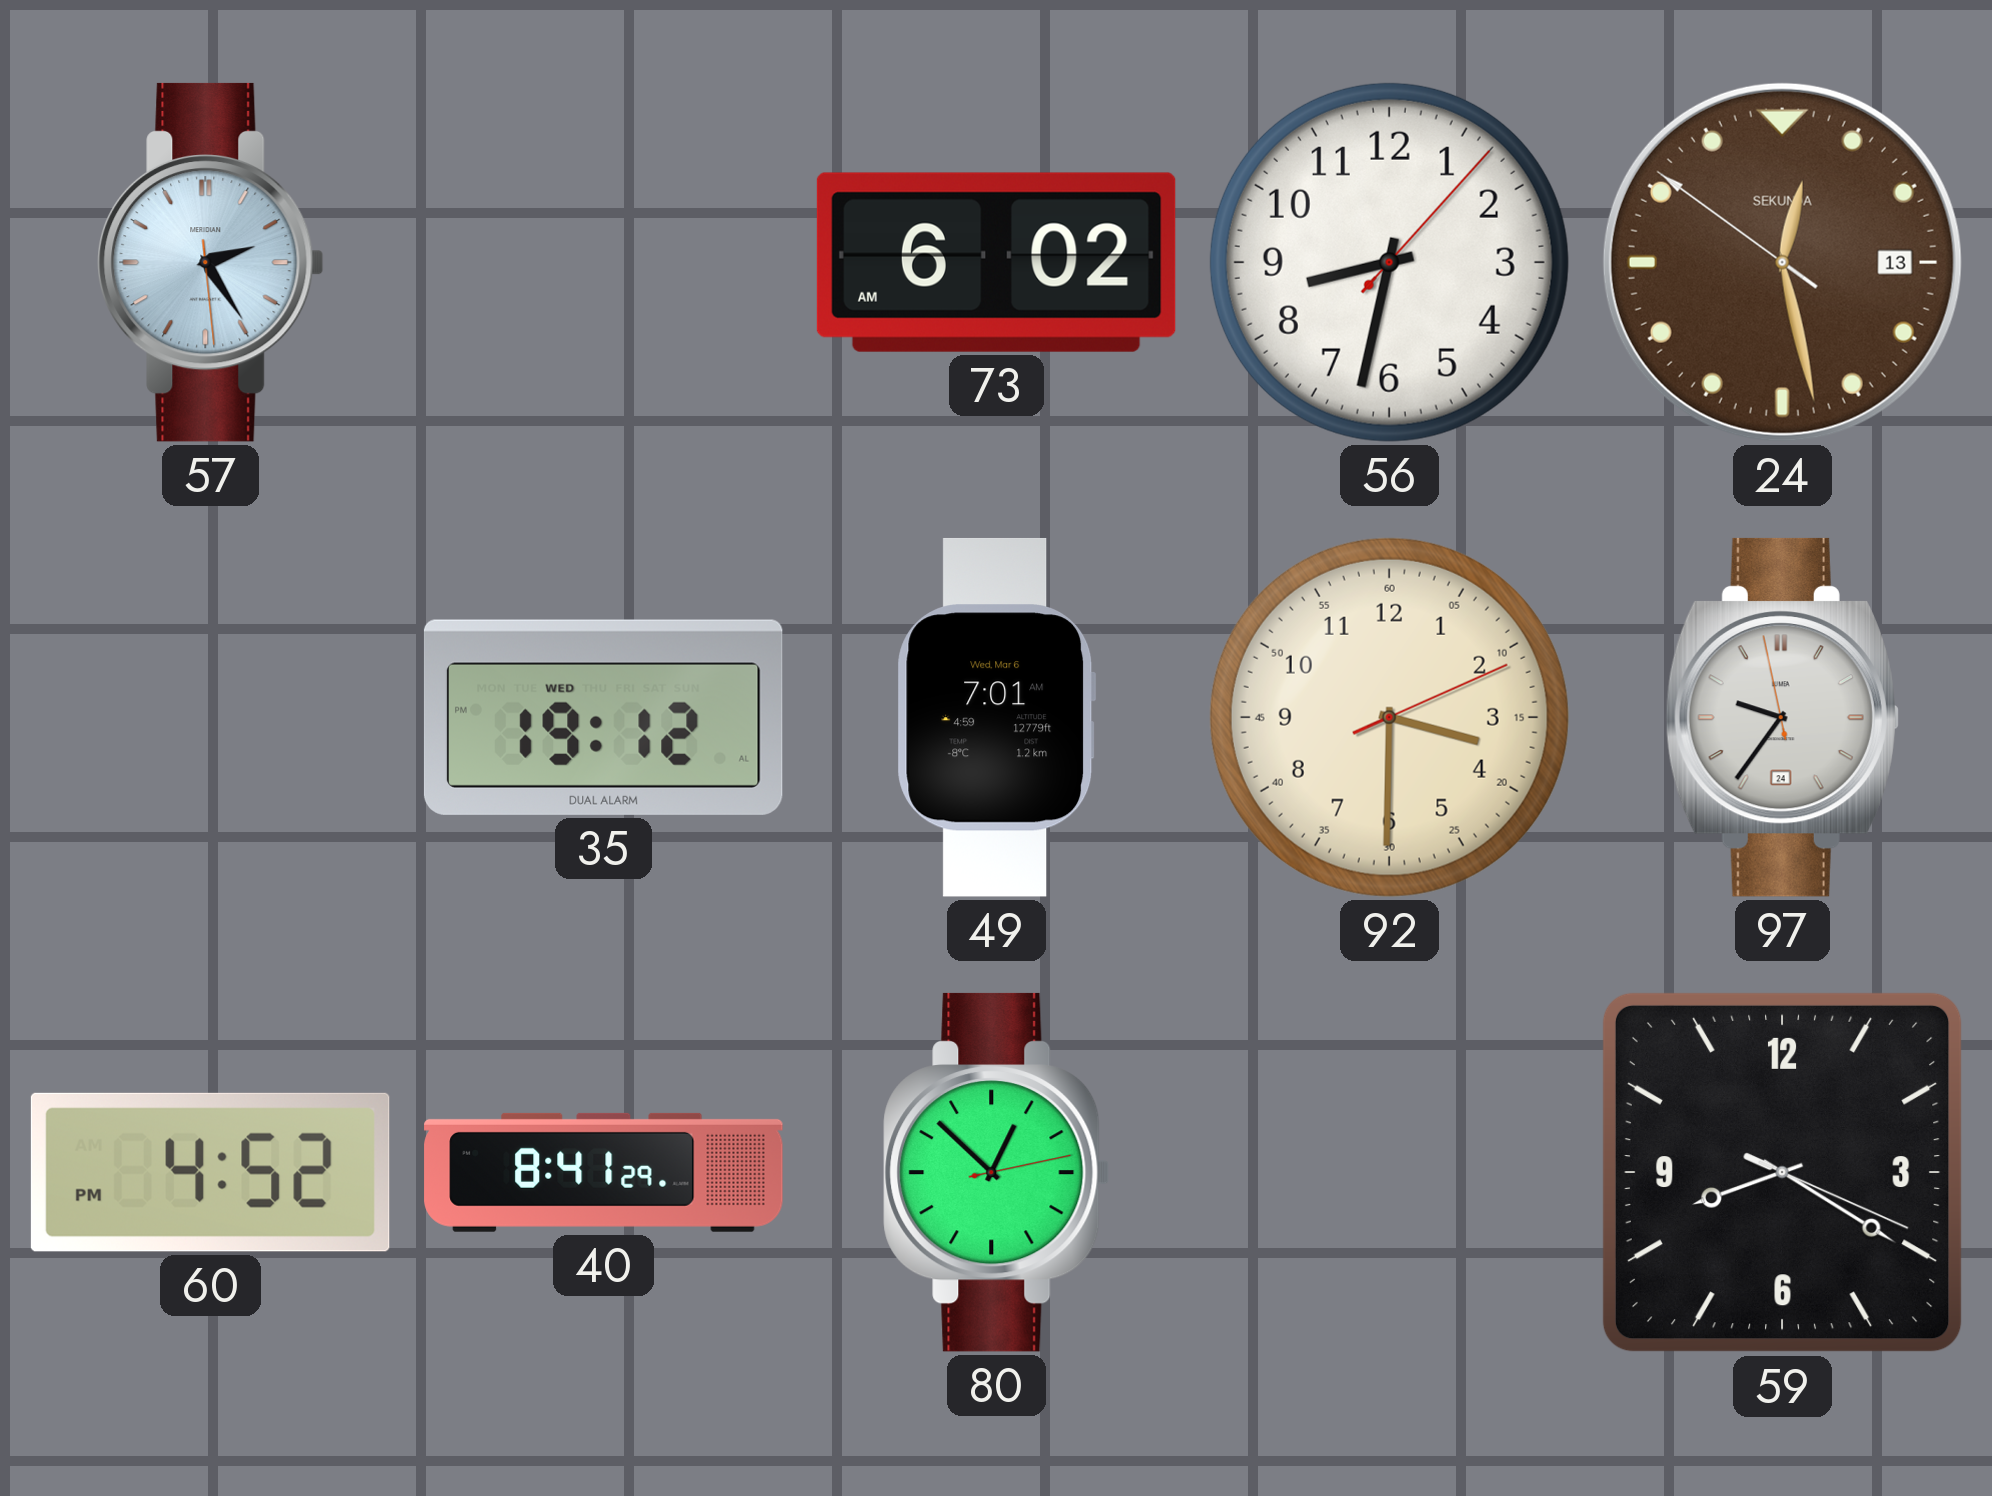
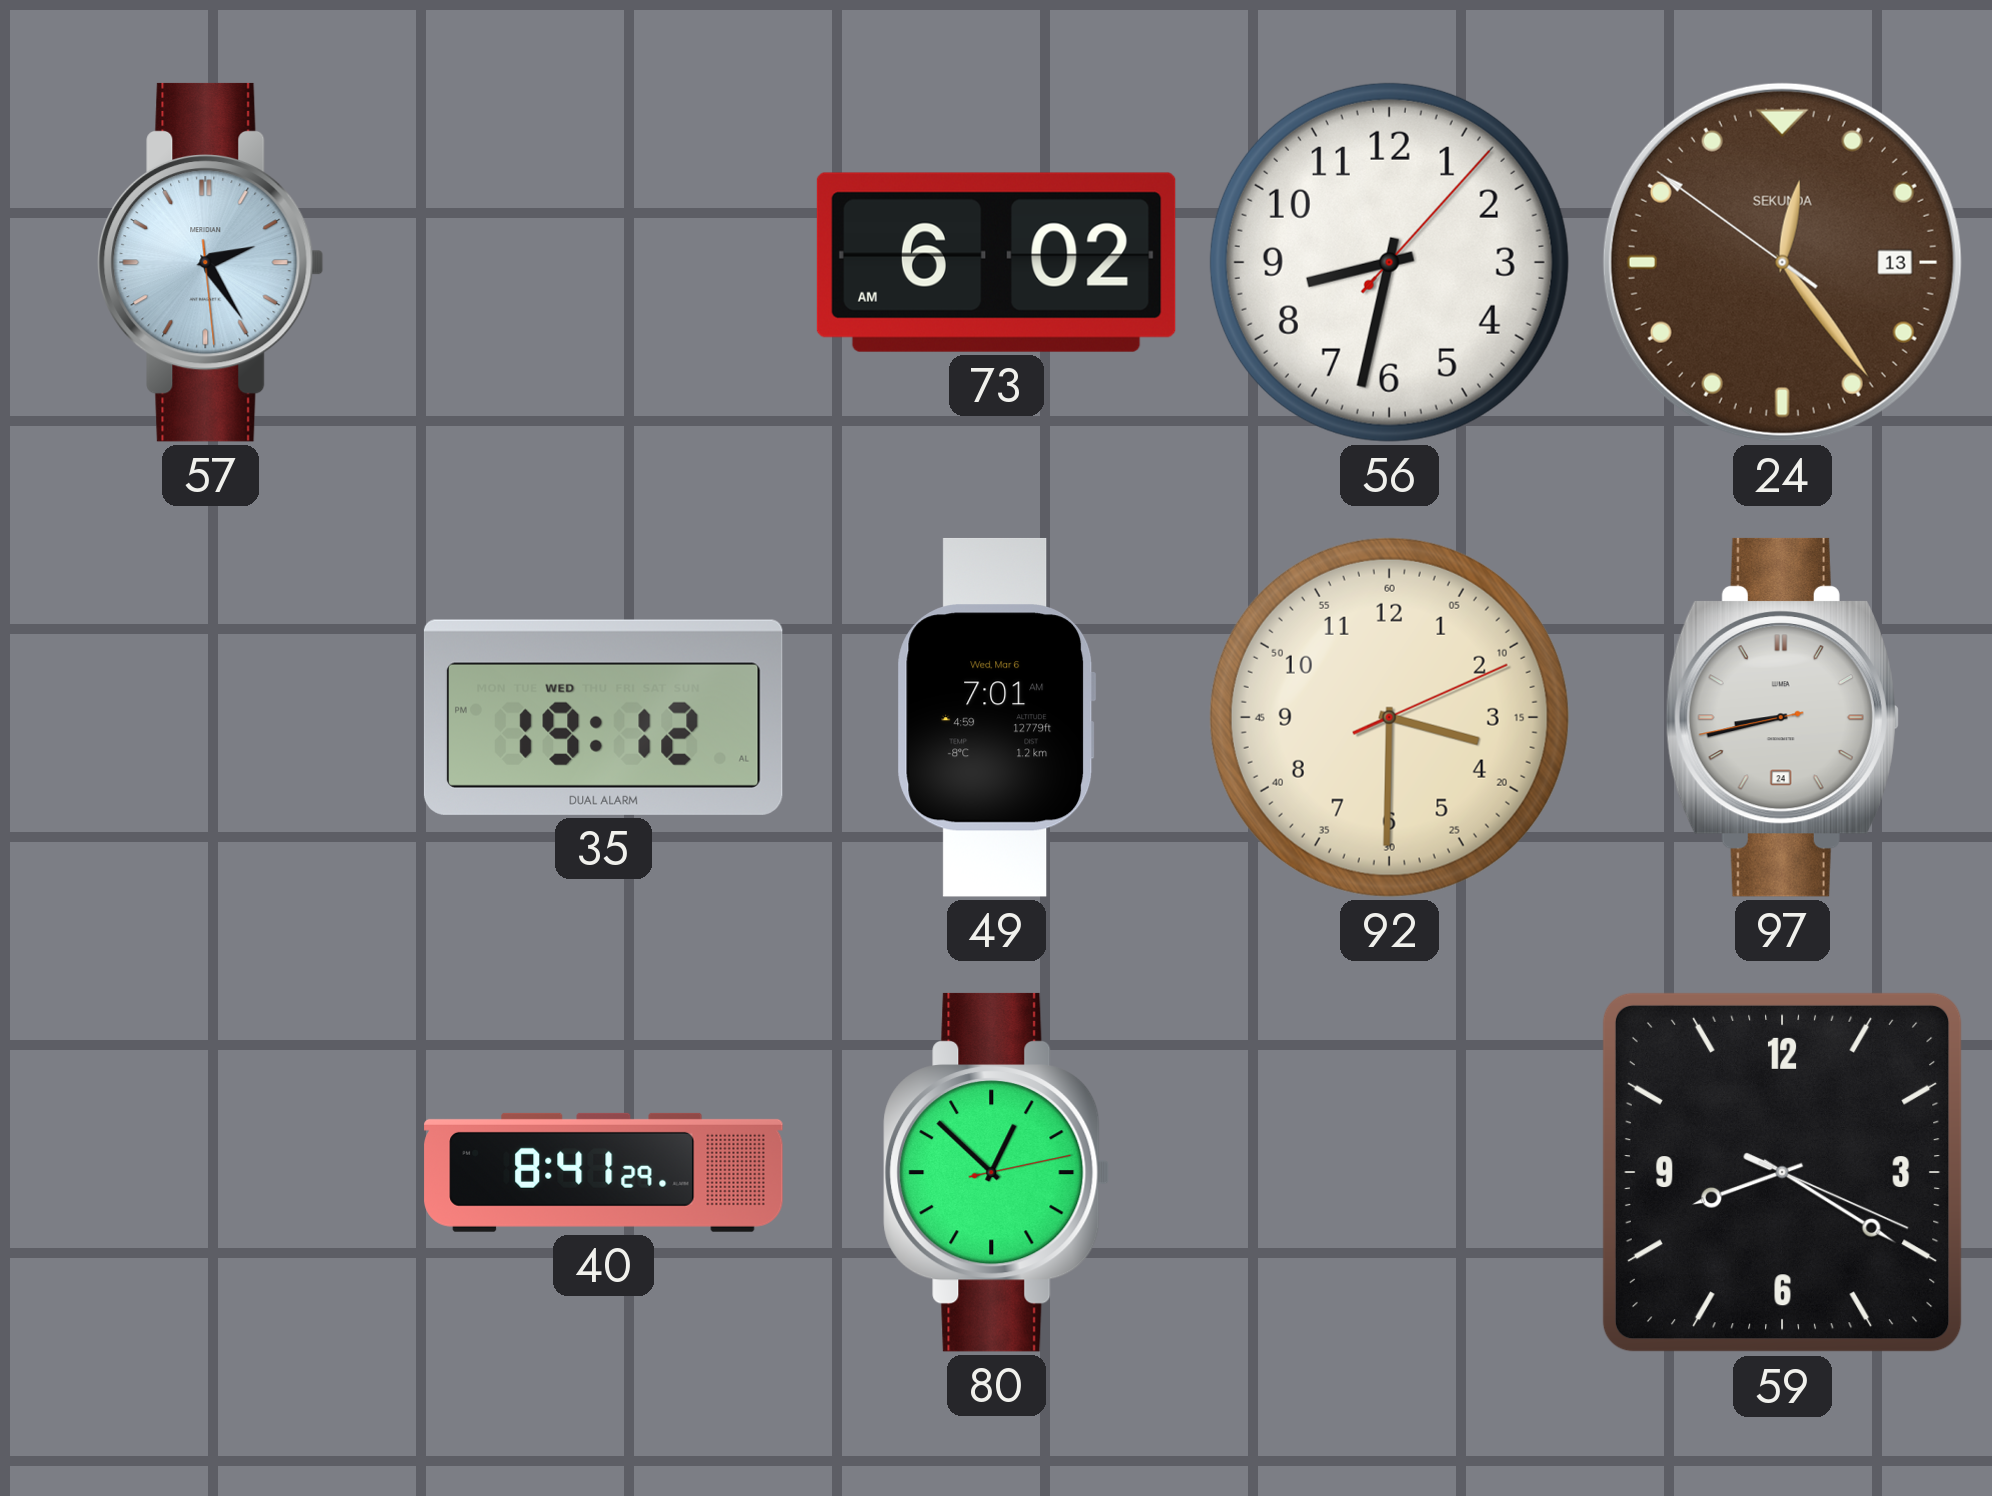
24: 12:27 -> 12:23
97: 9:35 -> 8:42
60: 4:52 -> none
